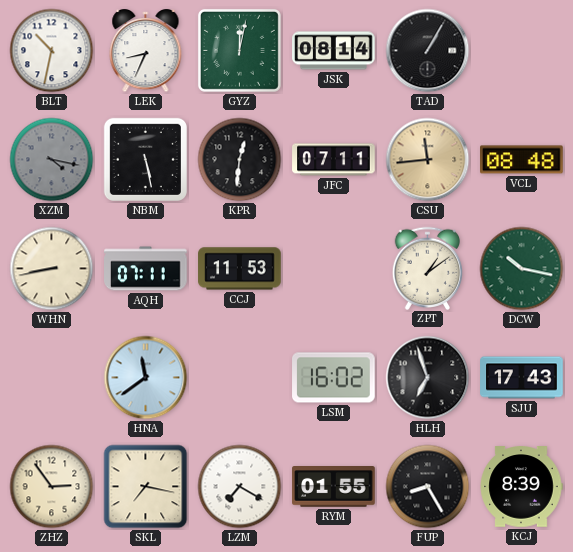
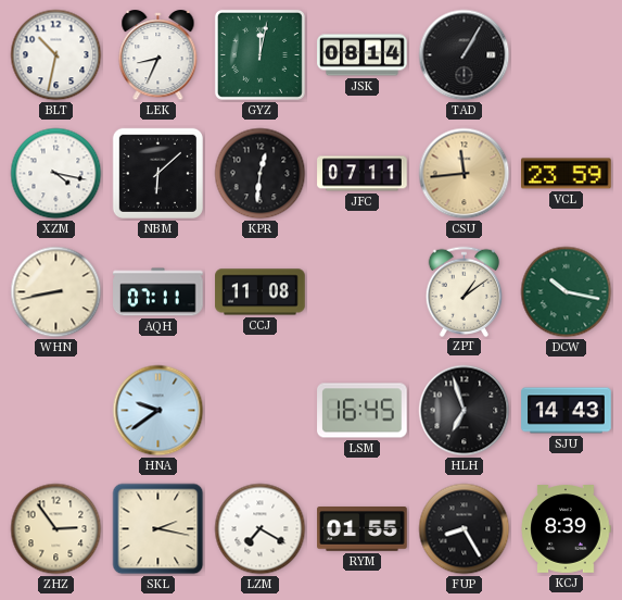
XZM dial: grey -> white
NBM: 5:28 -> 6:08
VCL: 08:48 -> 23:59
CCJ: 11:53 -> 11:08
HNA: 11:39 -> 9:39
LSM: 16:02 -> 16:45
SJU: 17:43 -> 14:43
SKL: 7:17 -> 2:17
